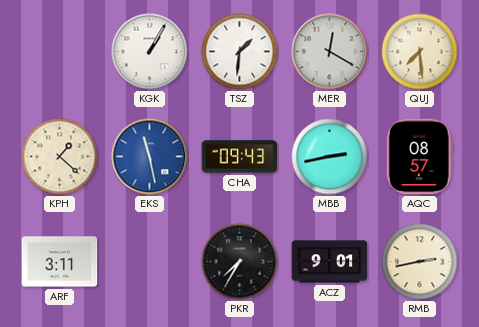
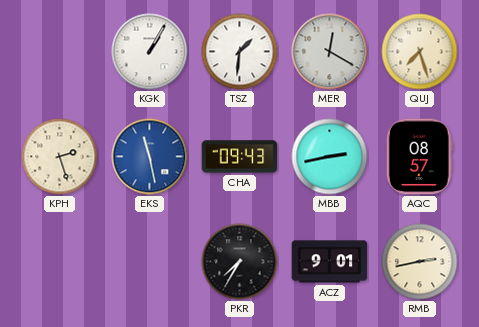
QUJ: 7:29 -> 7:27
KPH: 1:22 -> 2:27
ARF: 3:11 -> none
